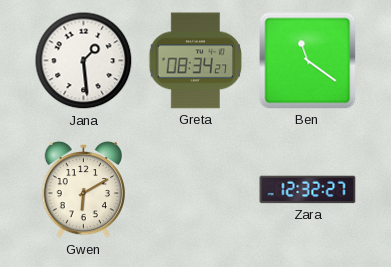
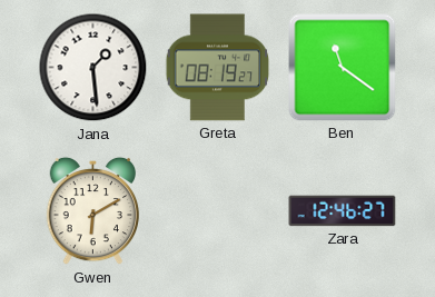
Greta: 08:34 -> 08:19
Zara: 12:32 -> 12:46
